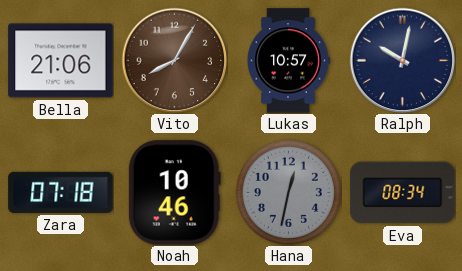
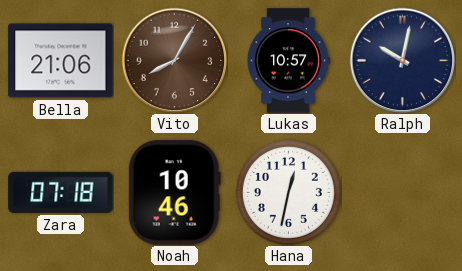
Hana dial: grey -> white
Eva: 08:34 -> none
